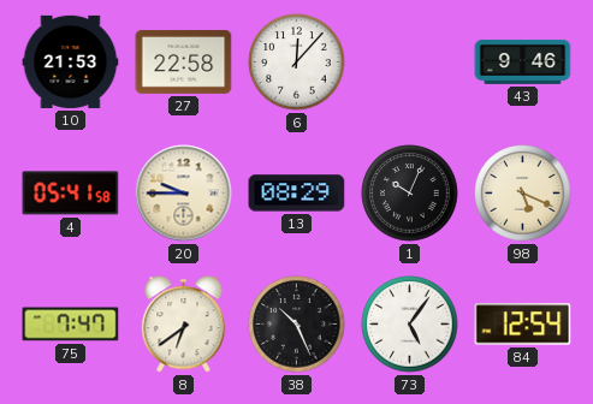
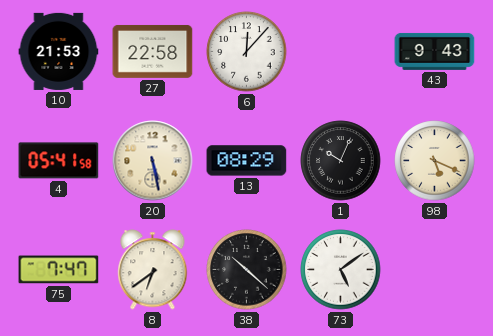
43: 9:46 -> 9:43
20: 9:45 -> 5:28
38: 10:26 -> 10:22
73: 5:06 -> 5:09
84: 12:54 -> none
